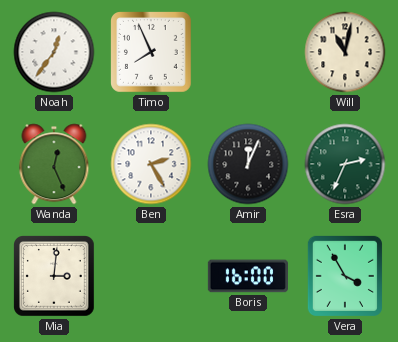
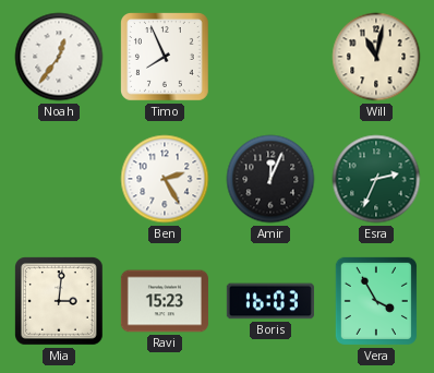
Wanda: 12:26 -> none
Ravi: none -> 15:23
Boris: 16:00 -> 16:03
